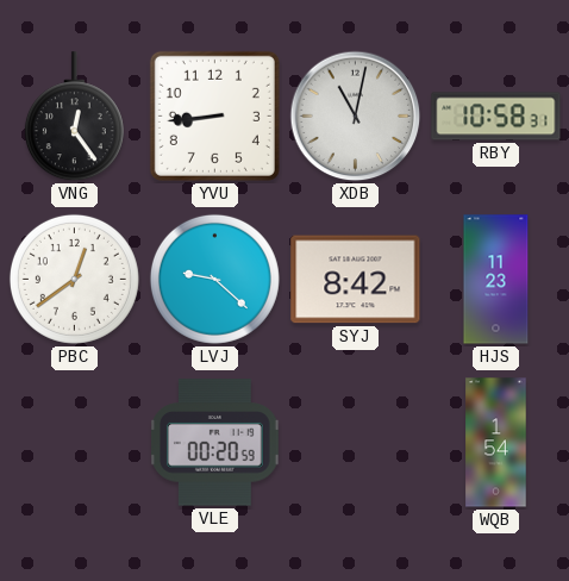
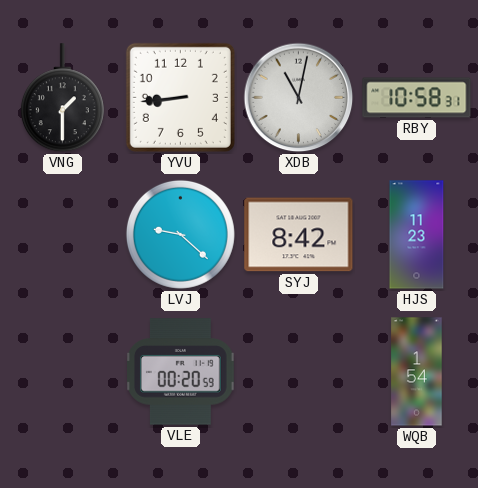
VNG: 12:24 -> 1:30
PBC: 12:39 -> none
